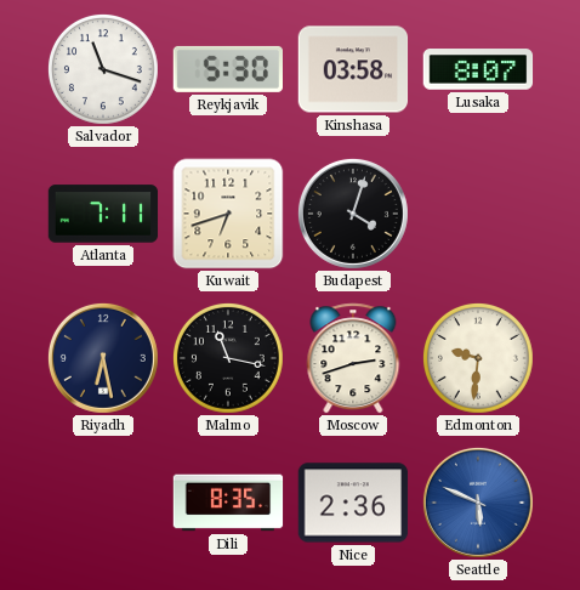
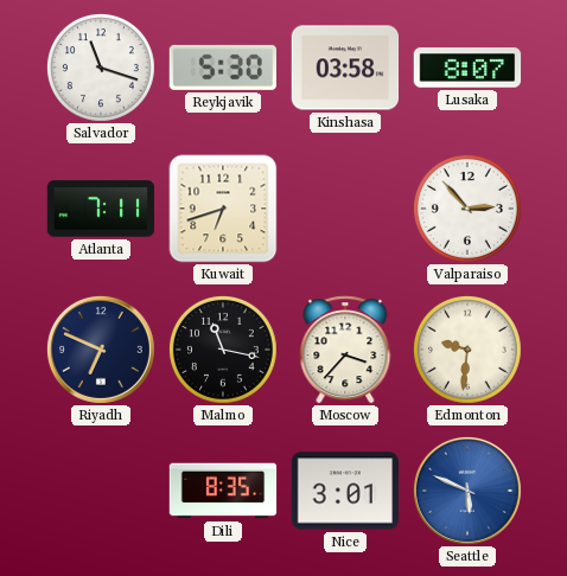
Budapest: 4:03 -> none
Valparaiso: none -> 2:53
Riyadh: 6:28 -> 6:49
Moscow: 2:42 -> 3:37
Nice: 2:36 -> 3:01
